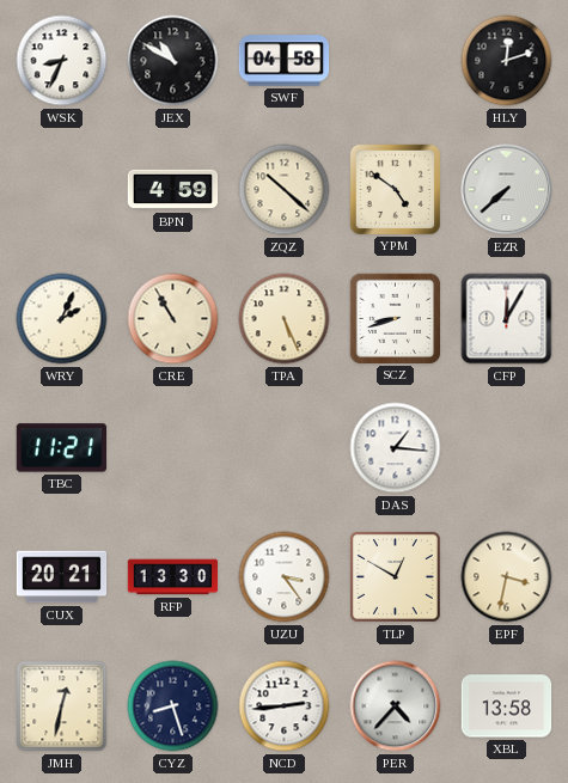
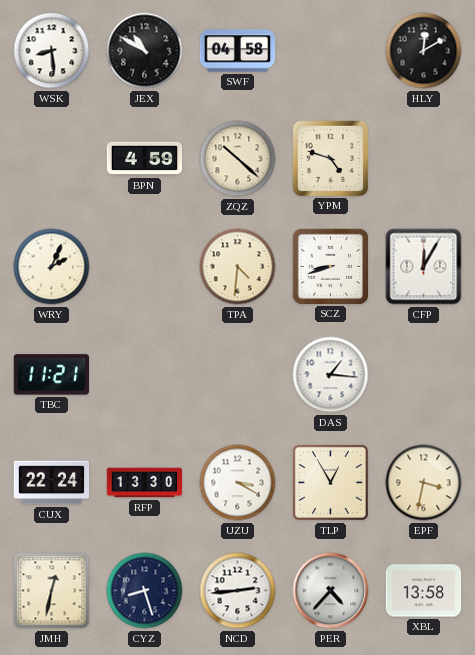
WSK: 8:34 -> 8:29
HLY: 12:12 -> 12:10
YPM: 4:51 -> 4:48
EZR: 7:38 -> none
CRE: 10:55 -> none
TPA: 5:26 -> 4:31
CUX: 20:21 -> 22:24
UZU: 3:24 -> 3:20
TLP: 12:50 -> 12:55
